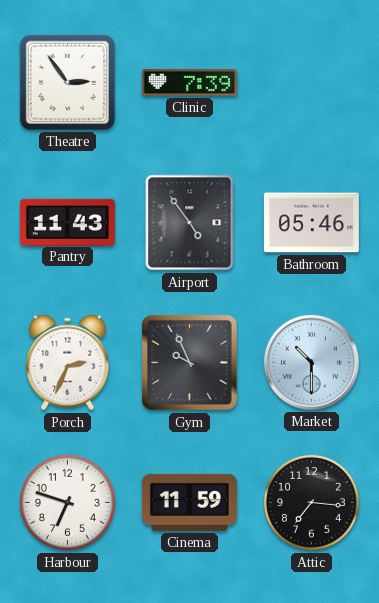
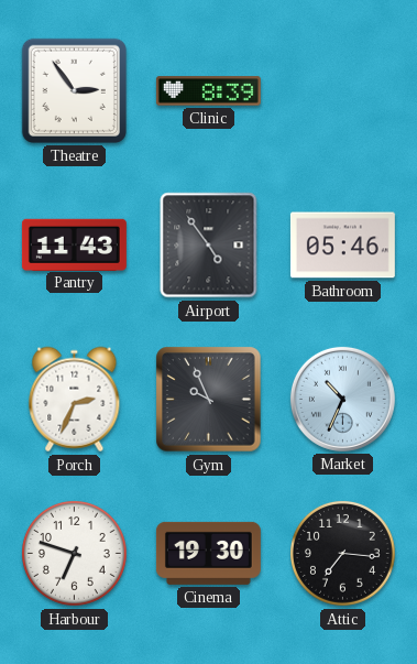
Clinic: 7:39 -> 8:39
Market: 10:30 -> 10:34
Cinema: 11:59 -> 19:30
